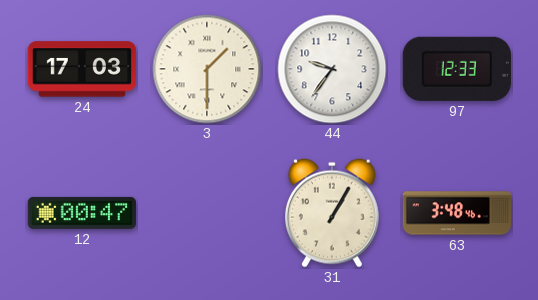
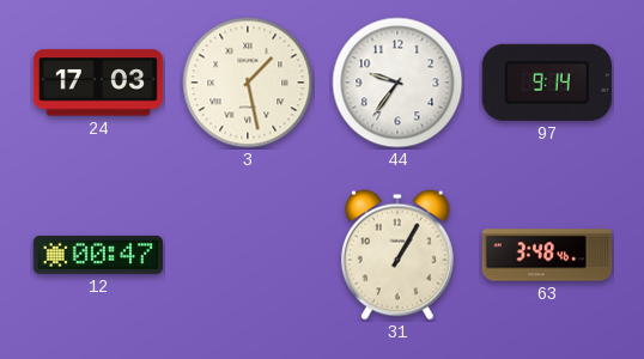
3: 1:30 -> 1:28
97: 12:33 -> 9:14
